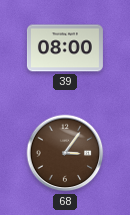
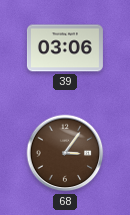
39: 08:00 -> 03:06
